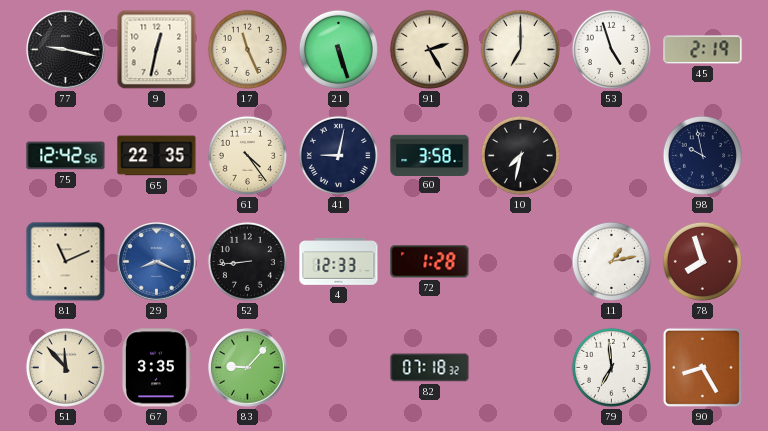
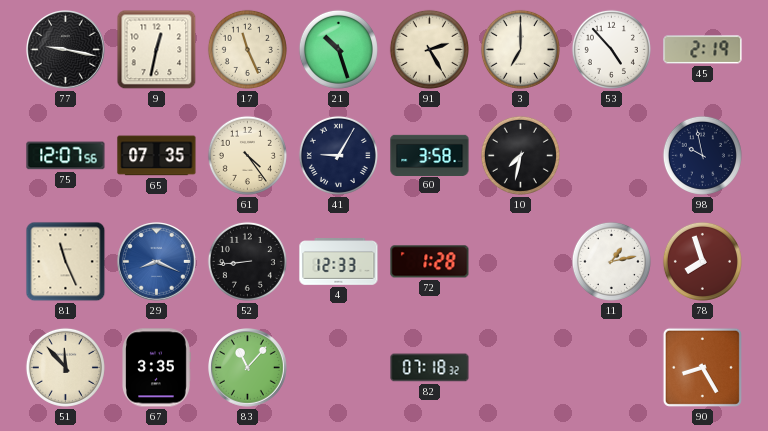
21: 5:27 -> 10:27
53: 4:57 -> 4:53
75: 12:42 -> 12:07
65: 22:35 -> 07:35
41: 9:02 -> 9:05
81: 11:11 -> 11:26
83: 9:07 -> 11:07
79: 6:59 -> none
